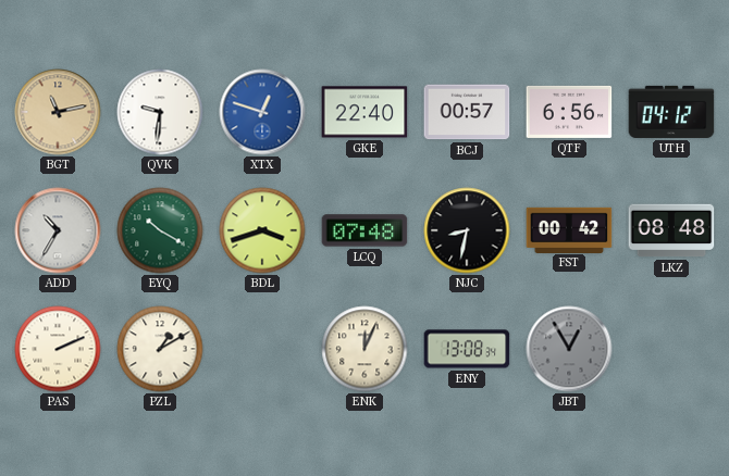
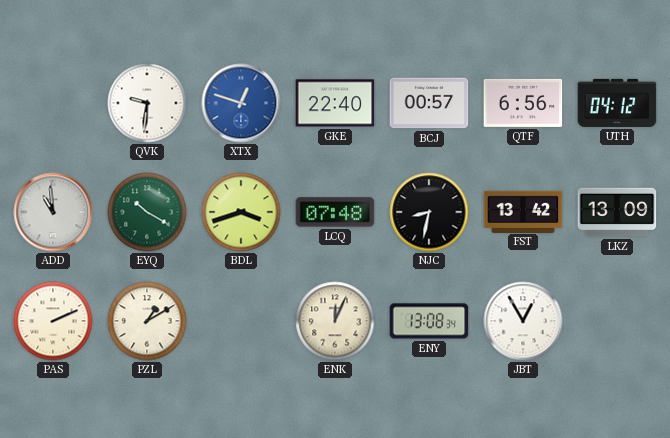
BGT: 11:13 -> none
ADD: 10:35 -> 10:59
FST: 00:42 -> 13:42
LKZ: 08:48 -> 13:09
JBT dial: grey -> white
